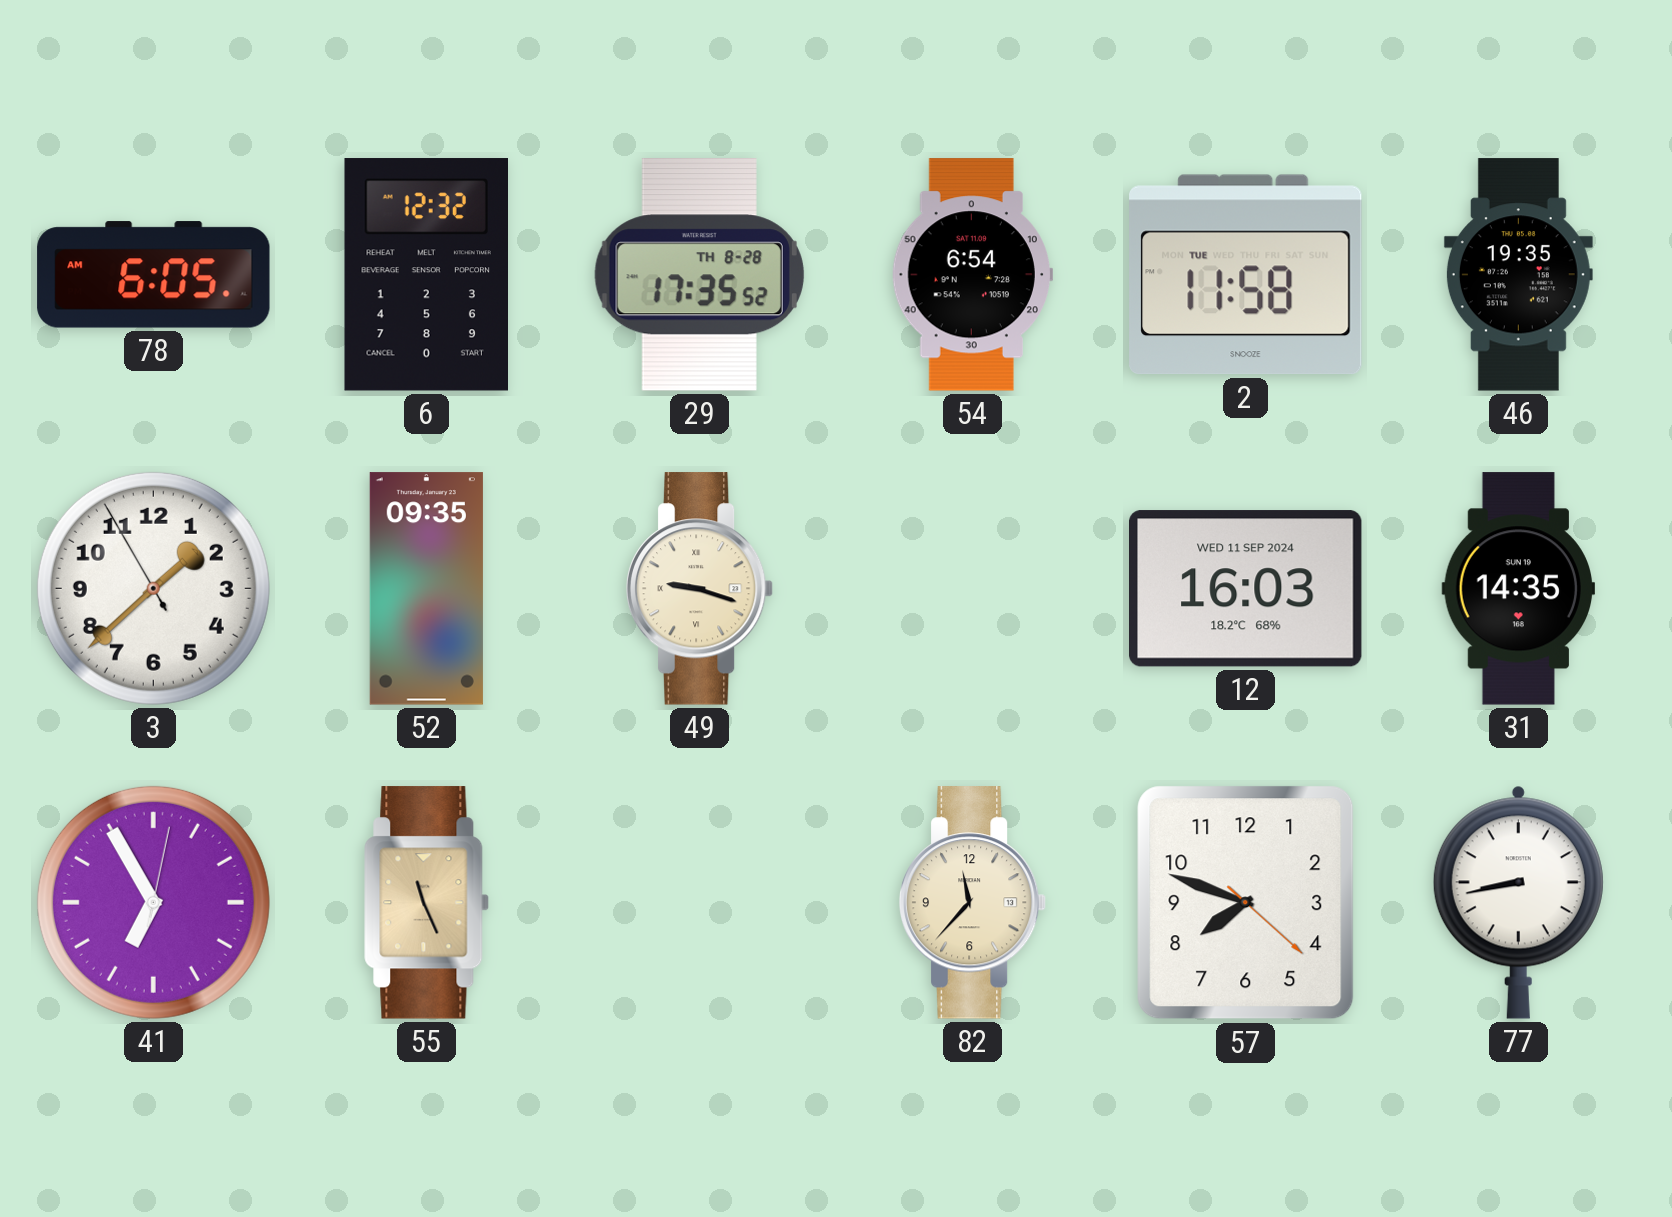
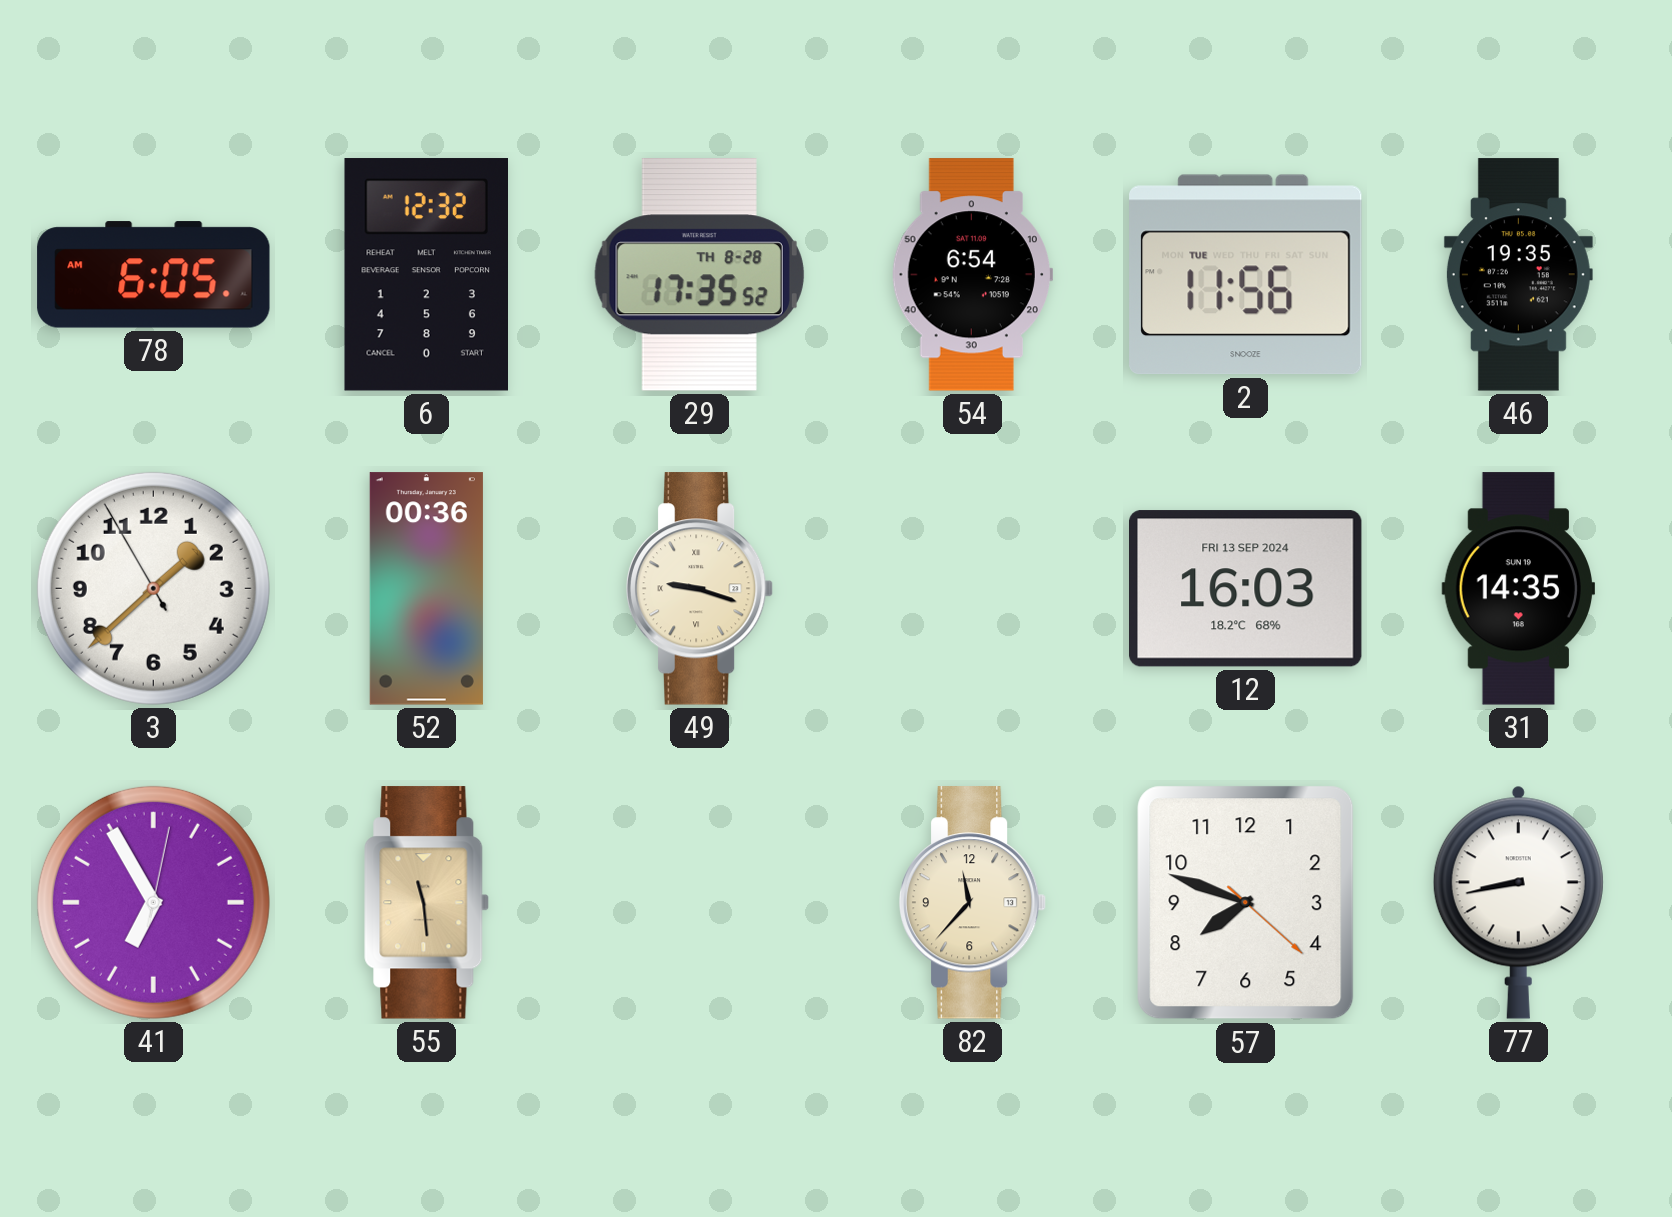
2: 11:58 -> 11:56
52: 09:35 -> 00:36
12 date: WED 11 SEP 2024 -> FRI 13 SEP 2024
55: 11:26 -> 11:29
